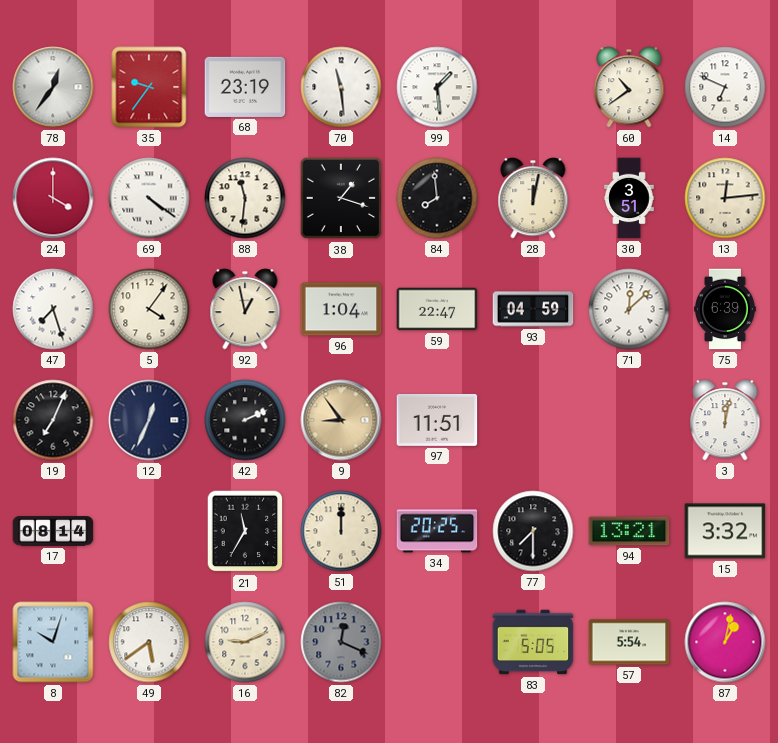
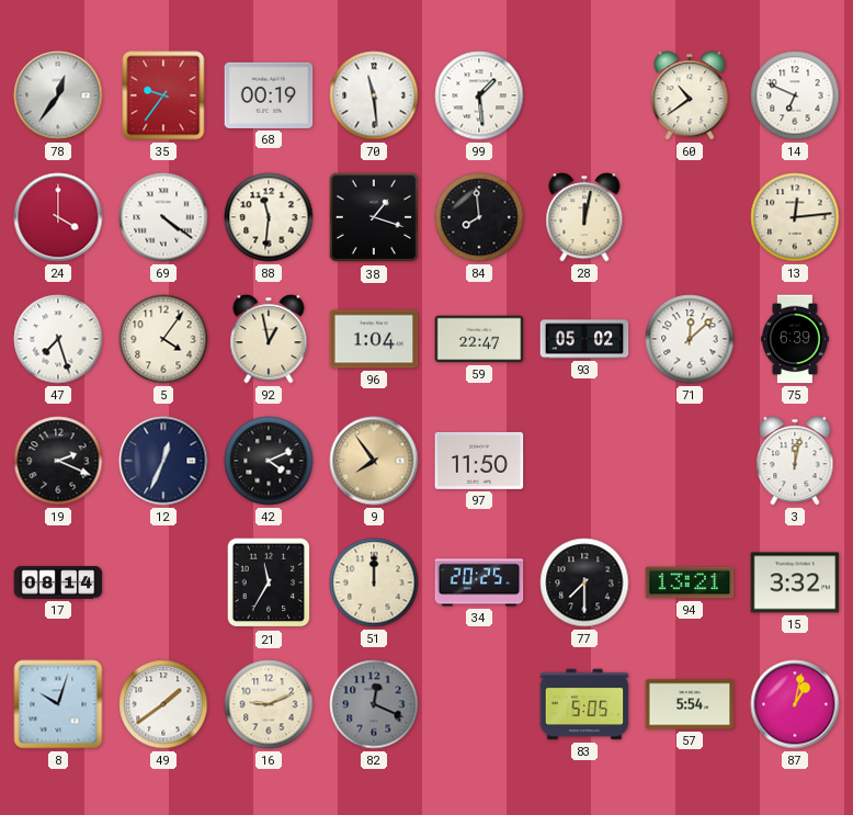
68: 23:19 -> 00:19
30: 3:51 -> none
93: 04:59 -> 05:02
19: 7:04 -> 2:19
42: 2:11 -> 4:11
9: 8:54 -> 7:54
97: 11:51 -> 11:50
49: 5:39 -> 1:39
